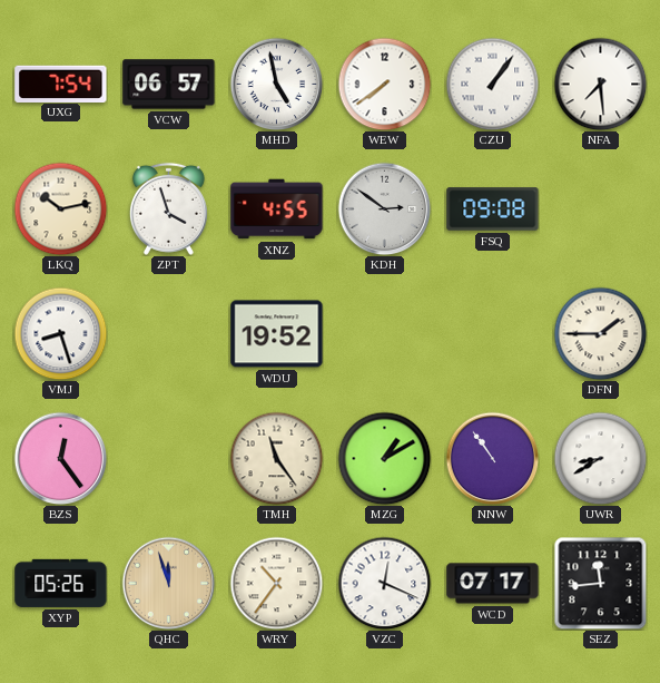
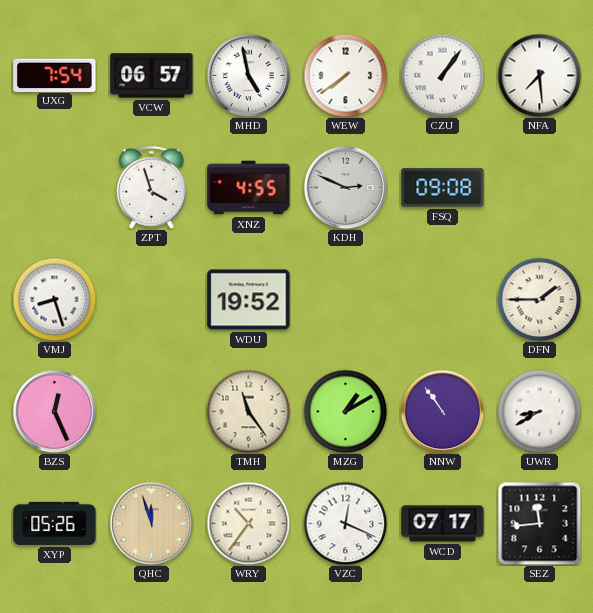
LKQ: 10:13 -> none
KDH: 2:51 -> 2:49
BZS: 12:24 -> 12:26
